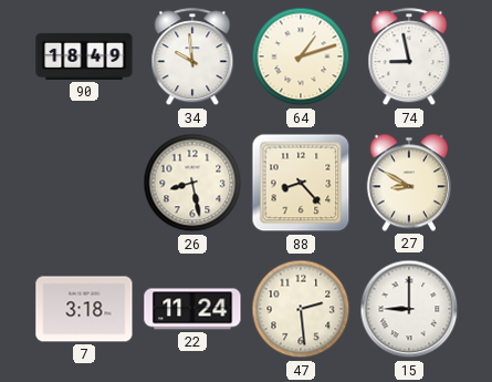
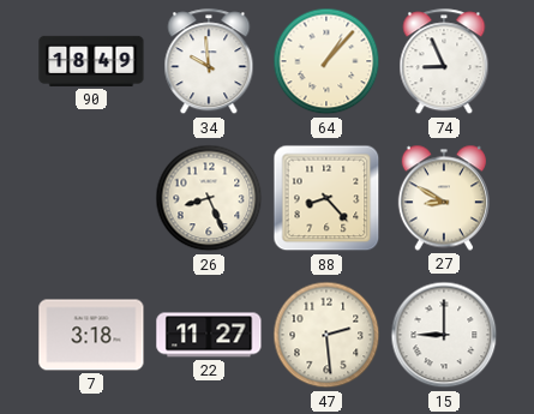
64: 1:12 -> 1:07
74: 8:58 -> 8:56
26: 8:28 -> 8:26
22: 11:24 -> 11:27
